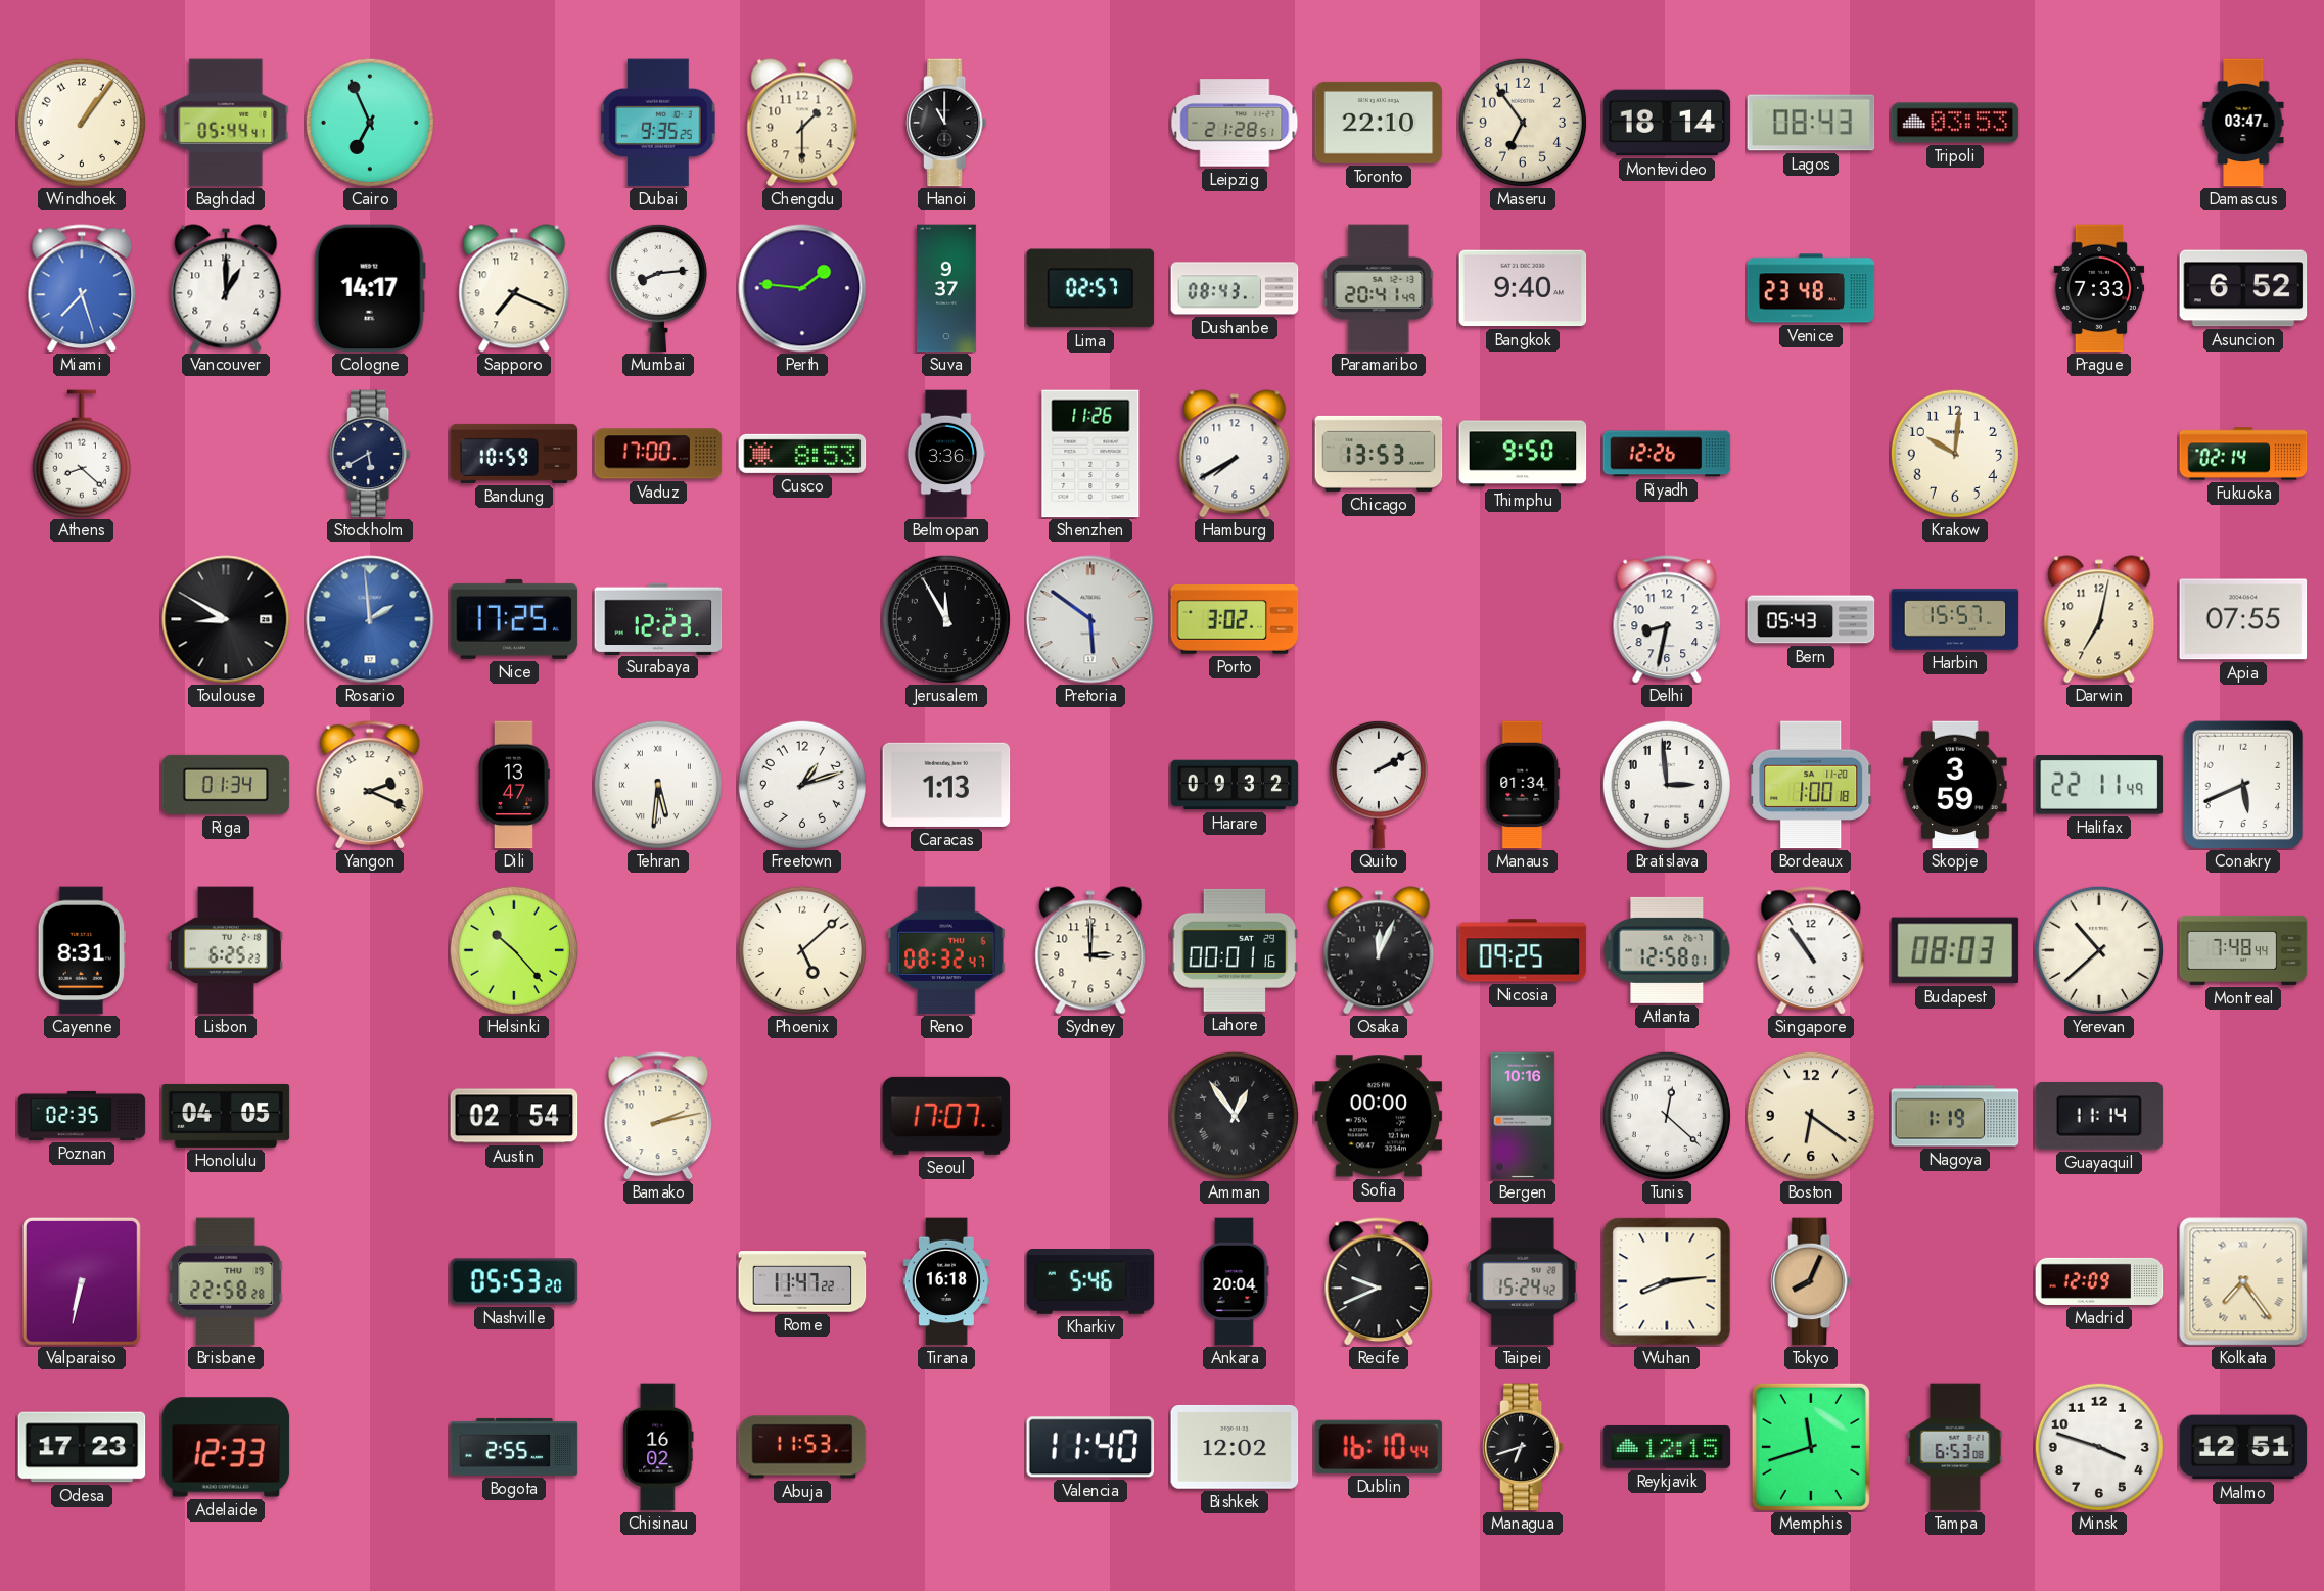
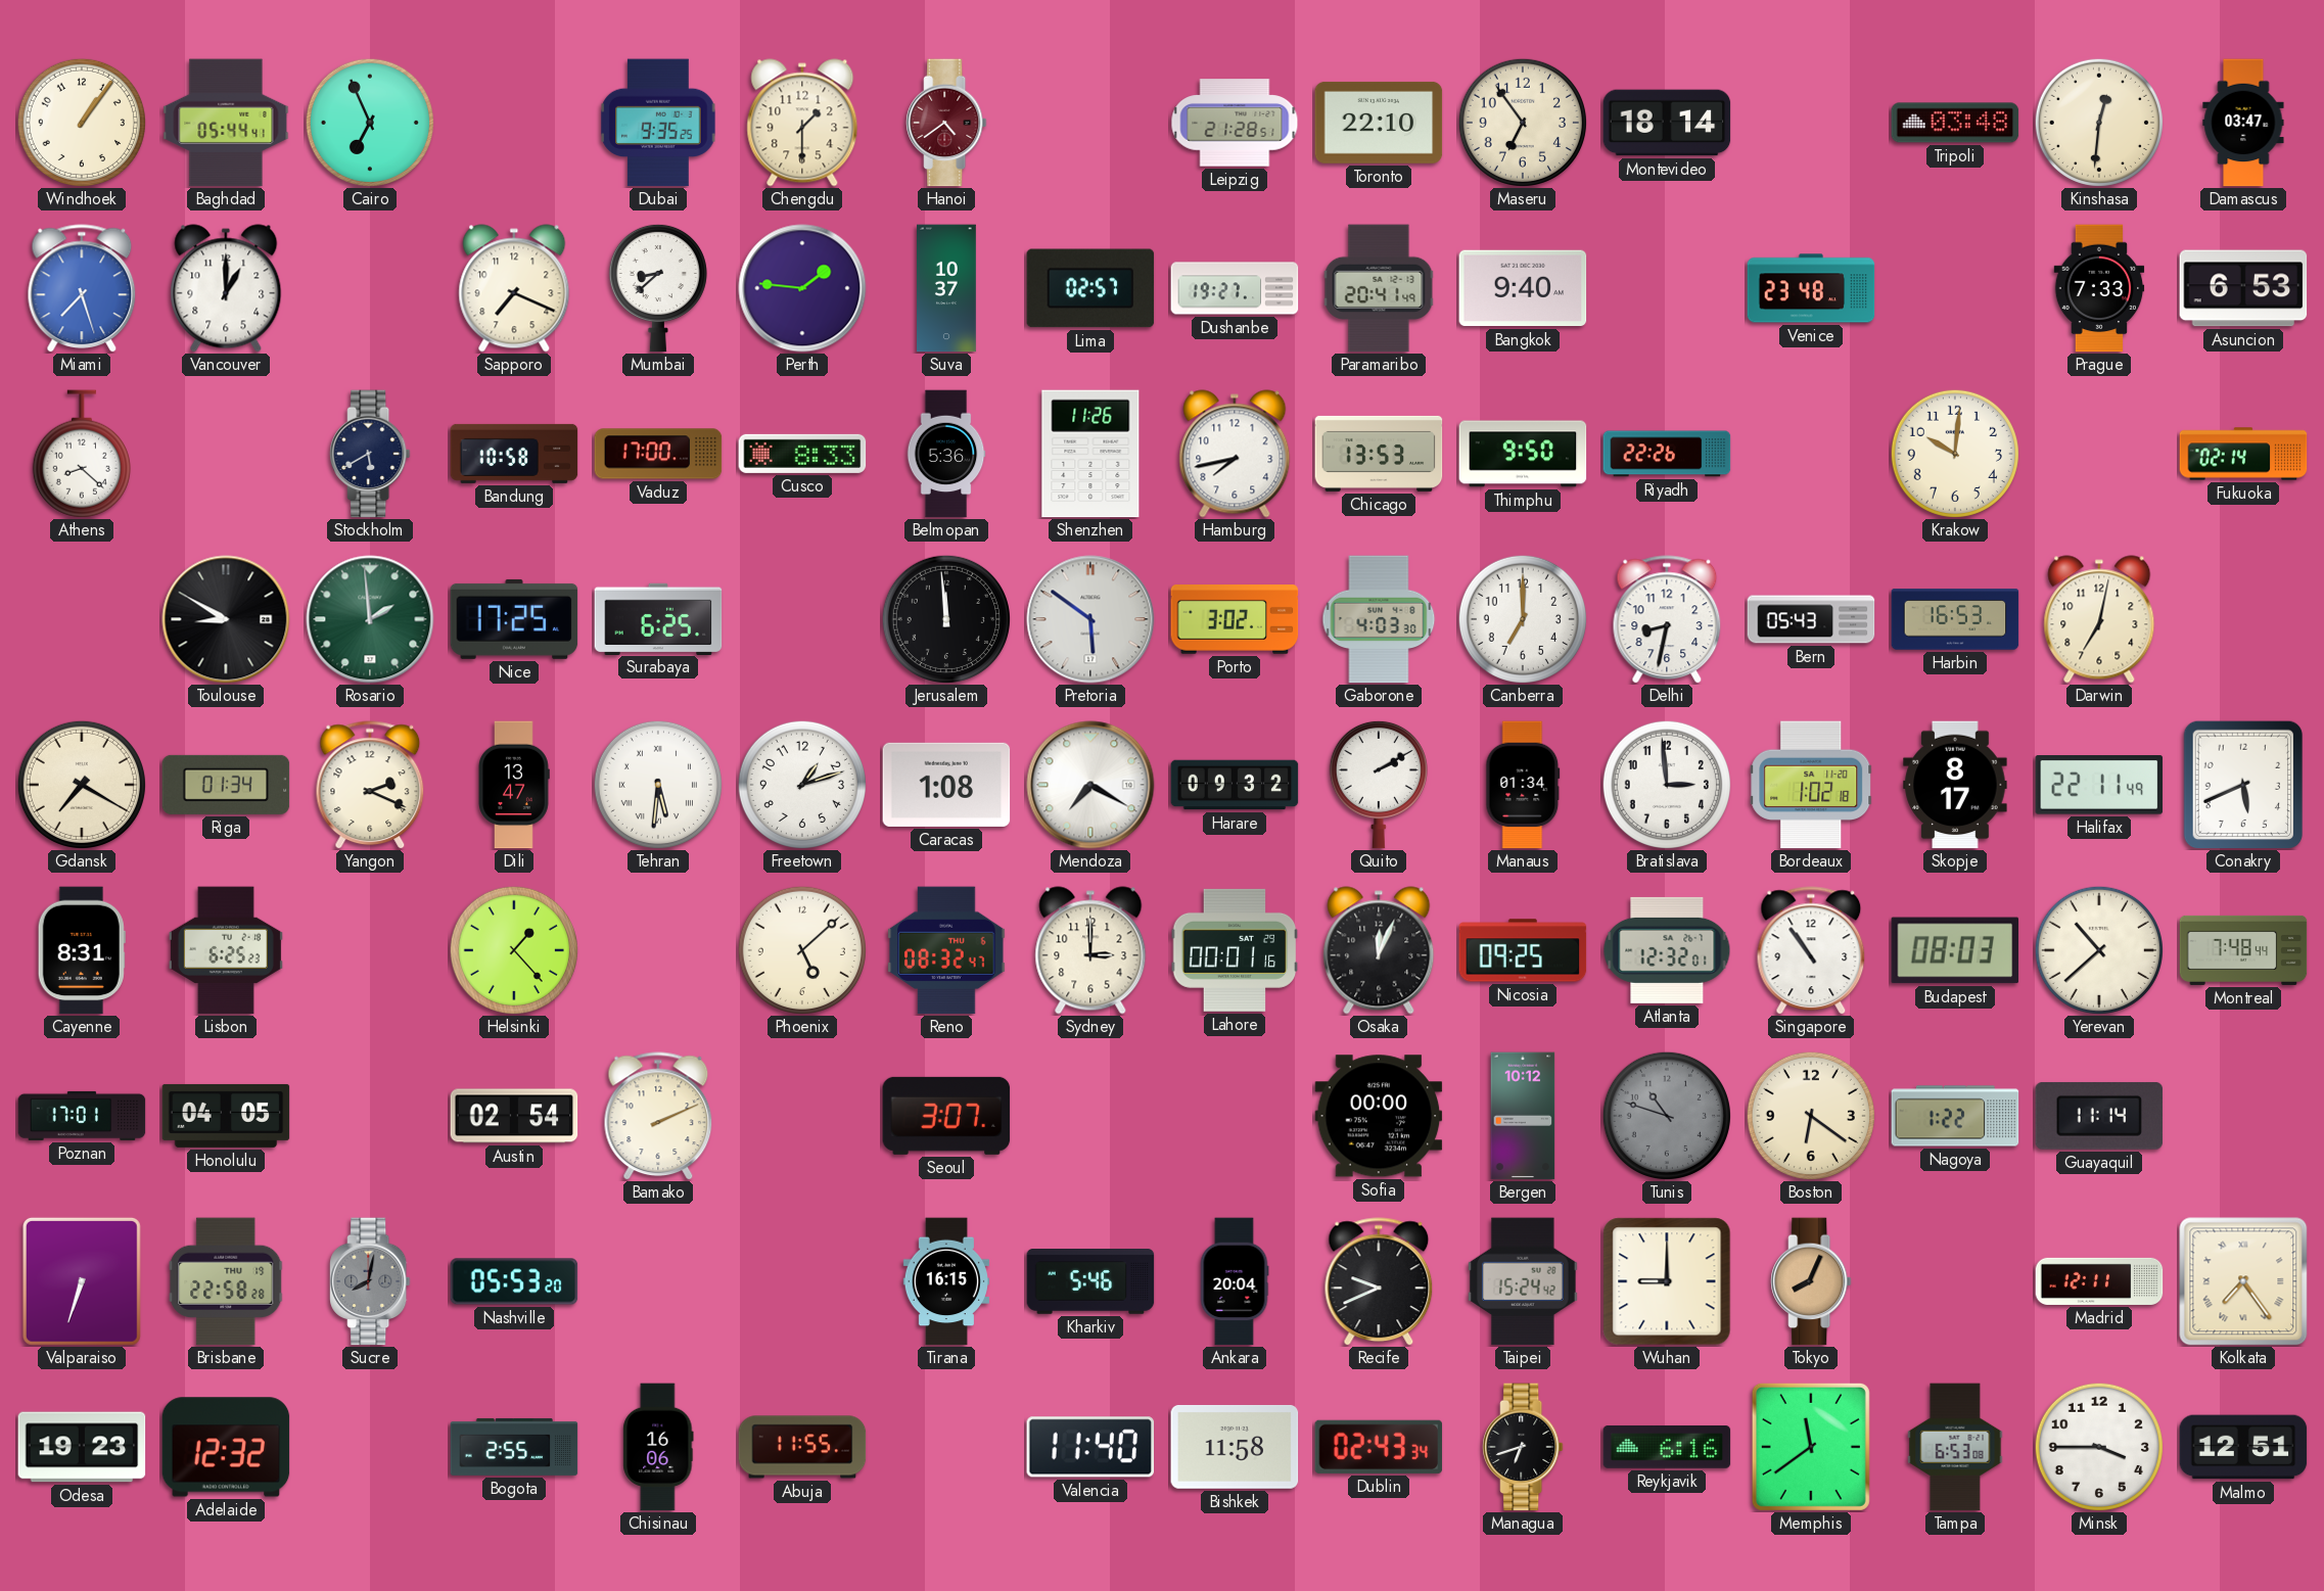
Hanoi: 11:00 -> 4:39
Hanoi dial: black -> burgundy
Lagos: 08:43 -> none
Tripoli: 03:53 -> 03:48
Kinshasa: none -> 12:31
Cologne: 14:17 -> none
Mumbai: 8:14 -> 8:38
Suva: 9:37 -> 10:37
Dushanbe: 08:43 -> 19:27
Asuncion: 6:52 -> 6:53
Bandung: 10:59 -> 10:58
Cusco: 8:53 -> 8:33
Belmopan: 3:36 -> 5:36
Hamburg: 7:40 -> 7:43
Riyadh: 12:26 -> 22:26
Rosario dial: blue -> green
Surabaya: 12:23 -> 6:25
Jerusalem: 11:55 -> 11:59
Gaborone: none -> 4:03
Canberra: none -> 7:00
Harbin: 15:57 -> 16:53
Apia: 07:55 -> none
Gdansk: none -> 7:20
Caracas: 1:13 -> 1:08
Mendoza: none -> 7:20
Bordeaux: 1:00 -> 1:02
Skopje: 3:59 -> 8:17
Helsinki: 10:23 -> 1:23
Atlanta: 12:58 -> 12:32
Poznan: 02:35 -> 17:01
Bamako: 2:13 -> 2:11
Seoul: 17:07 -> 3:07
Amman: 12:54 -> none
Bergen: 10:16 -> 10:12
Tunis: 12:22 -> 10:48
Tunis dial: white -> grey
Nagoya: 1:19 -> 1:22
Valparaiso: 6:32 -> 6:33
Sucre: none -> 8:02
Rome: 11:47 -> none
Tirana: 16:18 -> 16:15
Wuhan: 8:14 -> 9:00
Madrid: 12:09 -> 12:11
Odesa: 17:23 -> 19:23
Adelaide: 12:33 -> 12:32
Chisinau: 16:02 -> 16:06
Abuja: 11:53 -> 11:55
Bishkek: 12:02 -> 11:58
Dublin: 16:10 -> 02:43
Reykjavik: 12:15 -> 6:16
Memphis: 11:42 -> 11:39
Minsk: 3:48 -> 3:45
